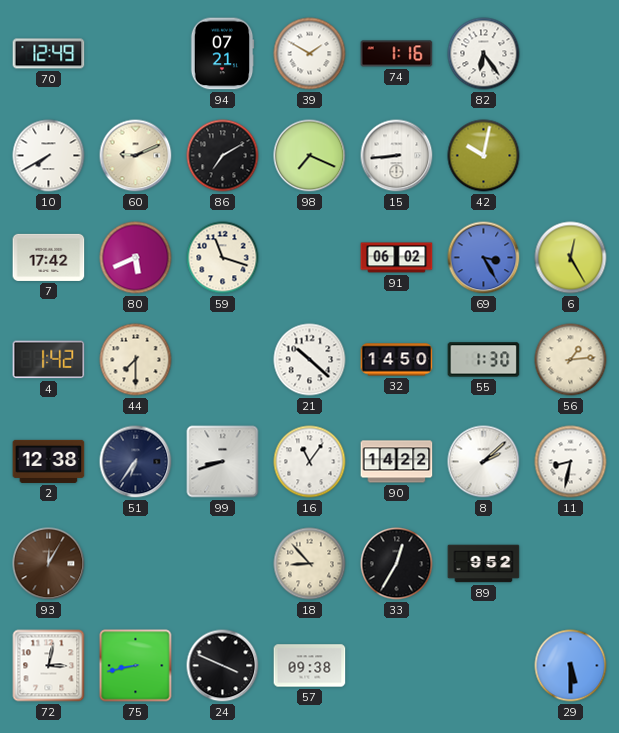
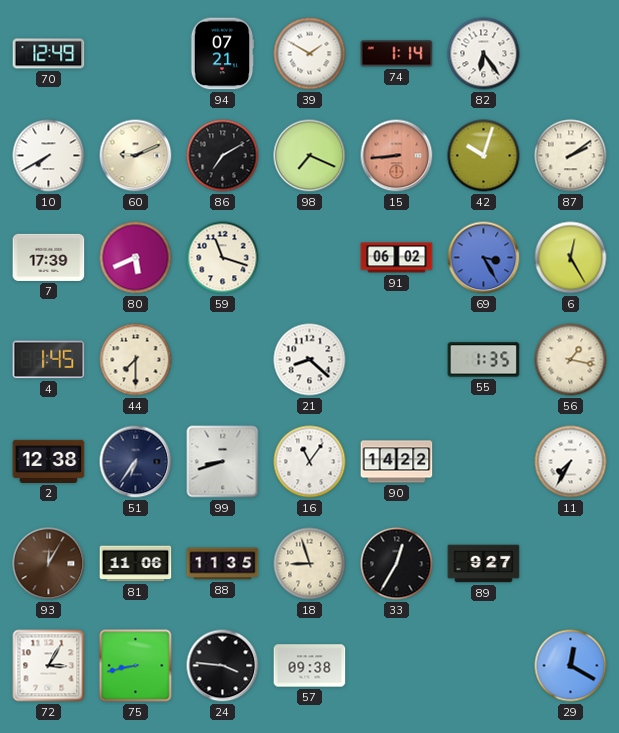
74: 1:16 -> 1:14
15 dial: white -> salmon
42: 10:02 -> 10:03
87: none -> 2:09
7: 17:42 -> 17:39
4: 1:42 -> 1:45
21: 10:22 -> 8:22
32: 14:50 -> none
55: 1:30 -> 1:35
56: 1:14 -> 1:17
8: 2:08 -> none
11: 8:32 -> 7:35
81: none -> 11:06
88: none -> 11:35
18: 8:53 -> 8:57
89: 9:52 -> 9:27
72: 3:02 -> 3:05
24: 3:49 -> 3:46
29: 5:30 -> 12:20
